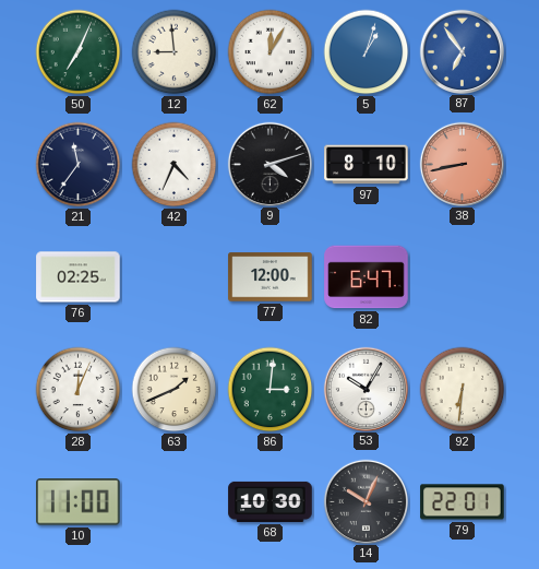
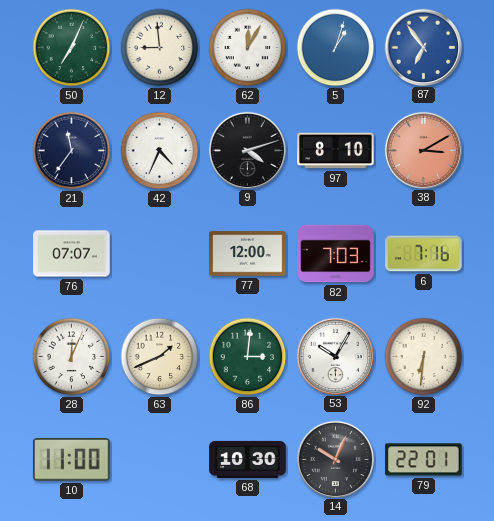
38: 8:43 -> 3:10
76: 02:25 -> 07:07
82: 6:47 -> 7:03
6: none -> 7:16
